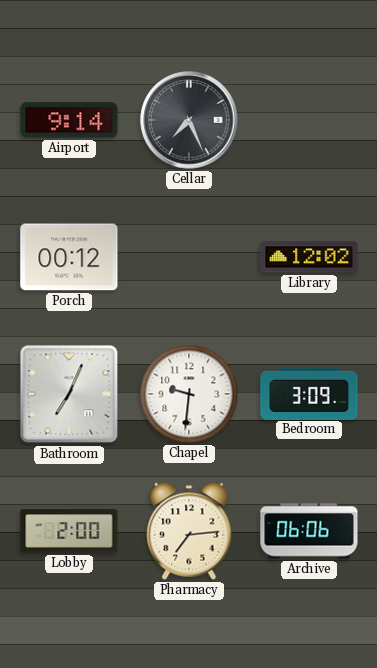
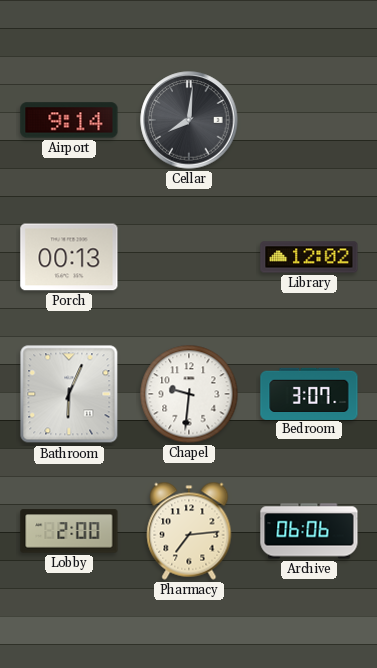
Cellar: 7:26 -> 8:01
Porch: 00:12 -> 00:13
Bathroom: 7:04 -> 6:04
Bedroom: 3:09 -> 3:07
